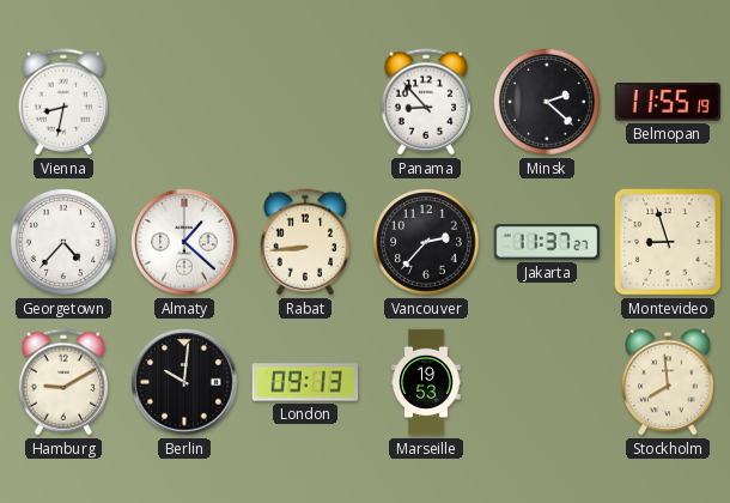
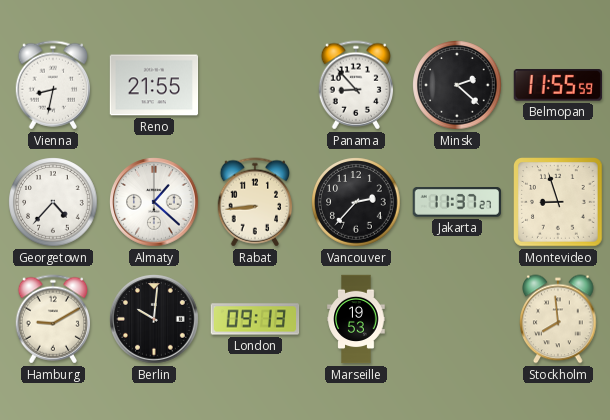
Reno: none -> 21:55
Belmopan: 11:55:19 -> 11:55:59
